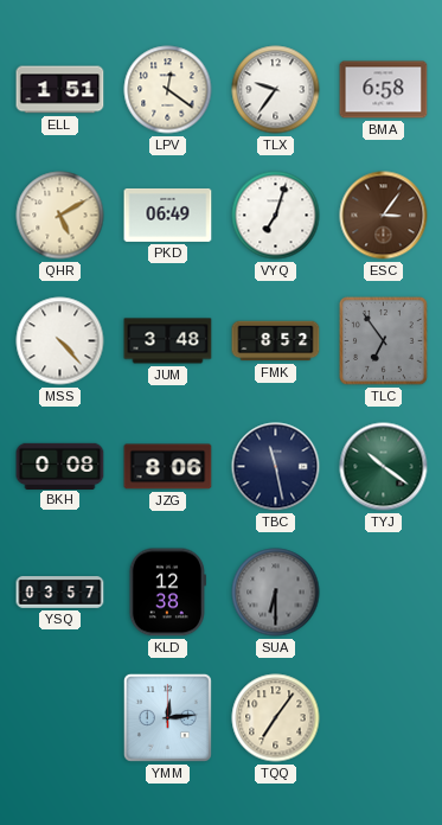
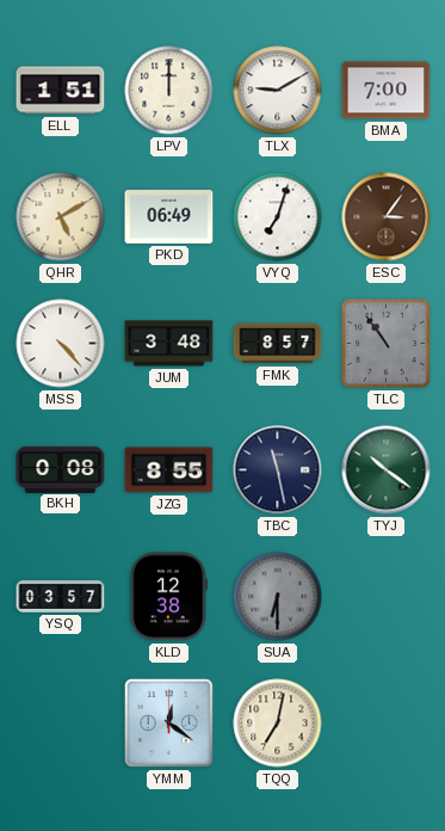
LPV: 12:21 -> 12:00
TLX: 9:36 -> 9:10
BMA: 6:58 -> 7:00
FMK: 8:52 -> 8:57
TLC: 6:54 -> 10:54
JZG: 8:06 -> 8:55
YMM: 12:14 -> 12:21
TQQ: 7:06 -> 7:02
